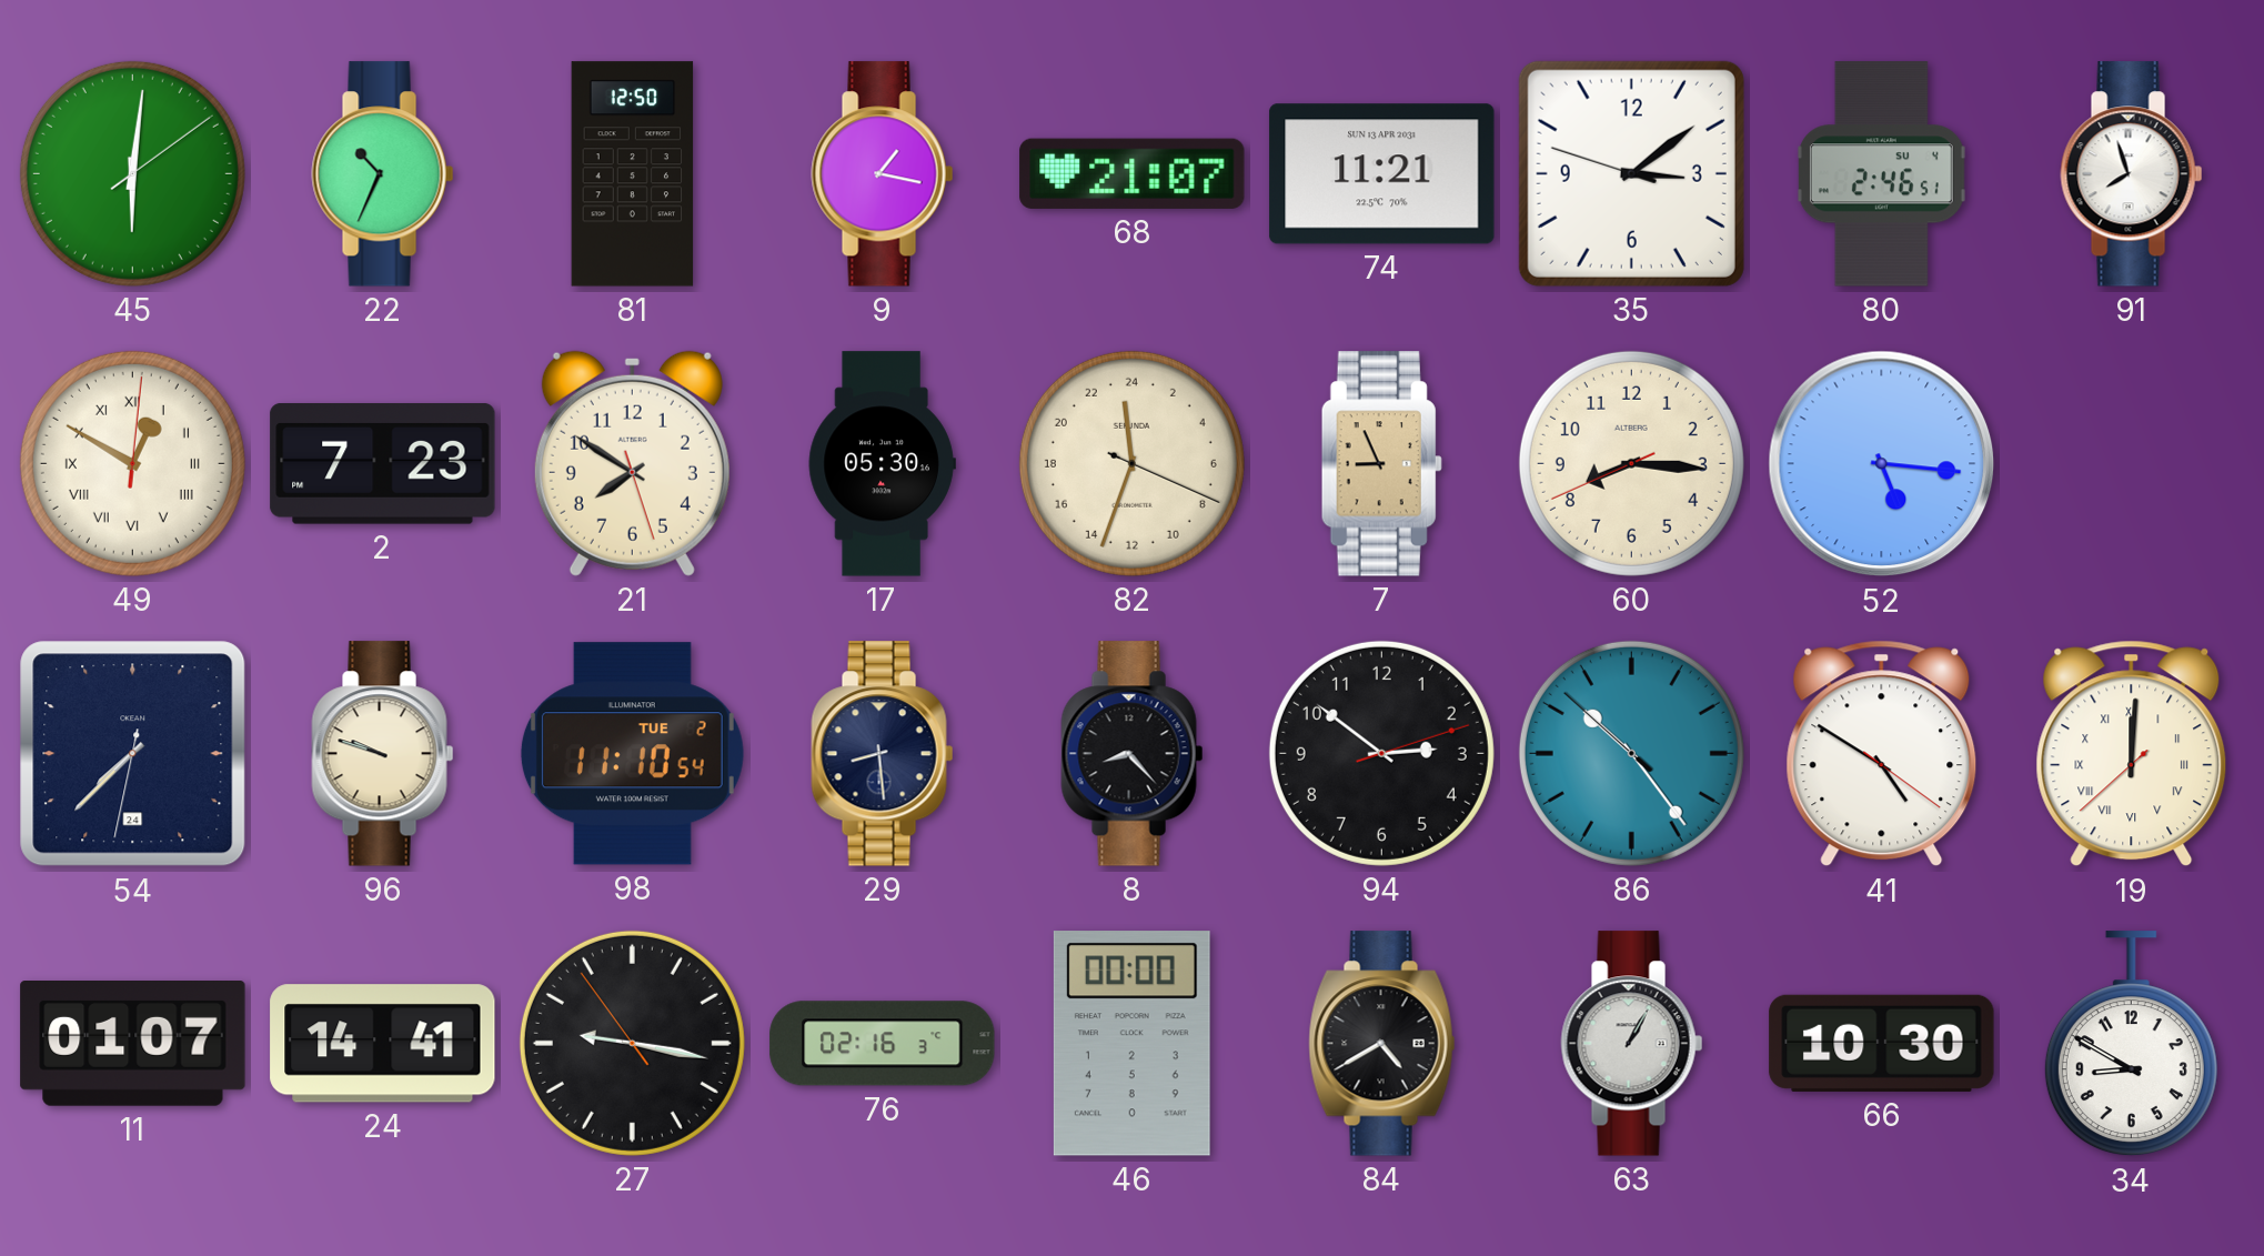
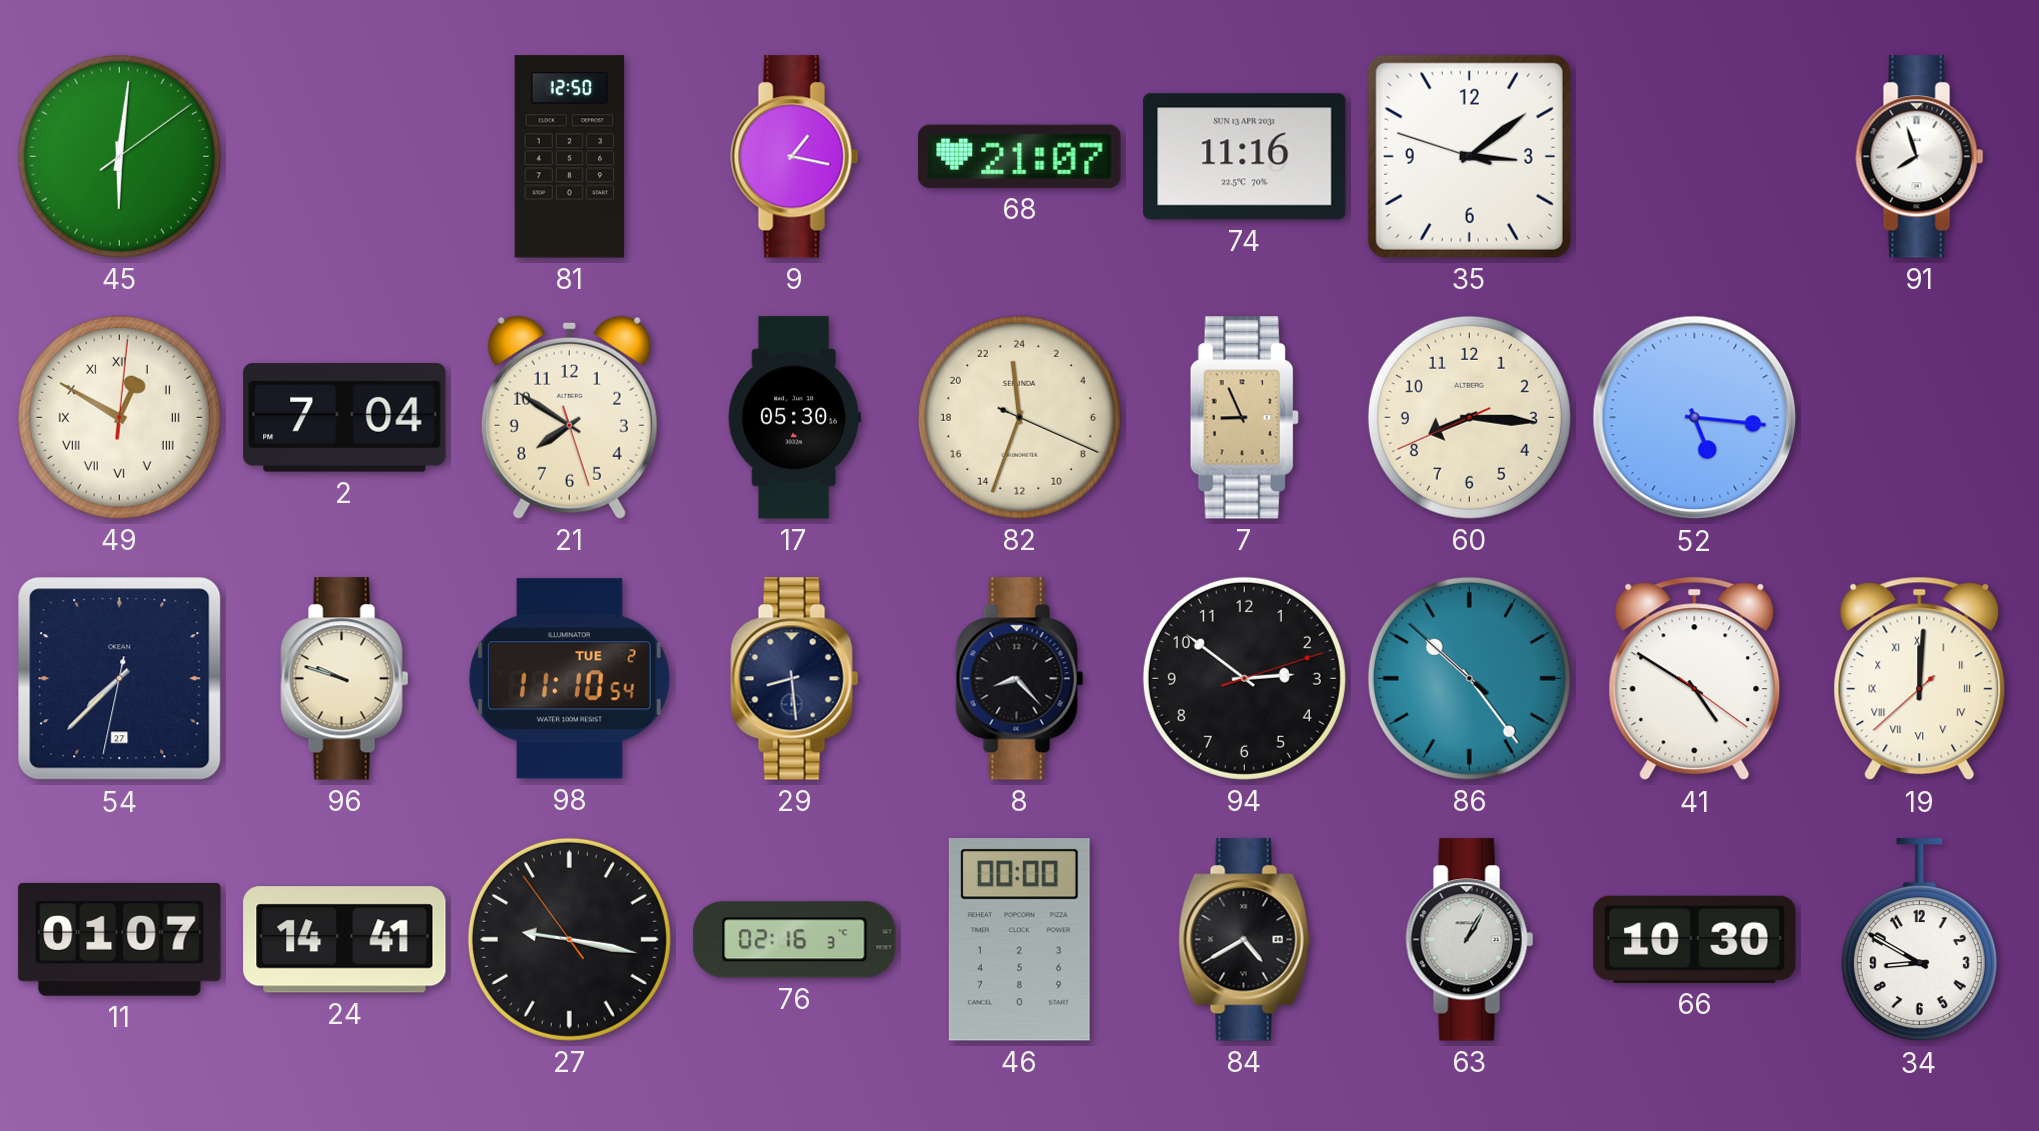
22: 10:34 -> none
74: 11:21 -> 11:16
80: 2:46 -> none
2: 7:23 -> 7:04
54 date: 24 -> 27
